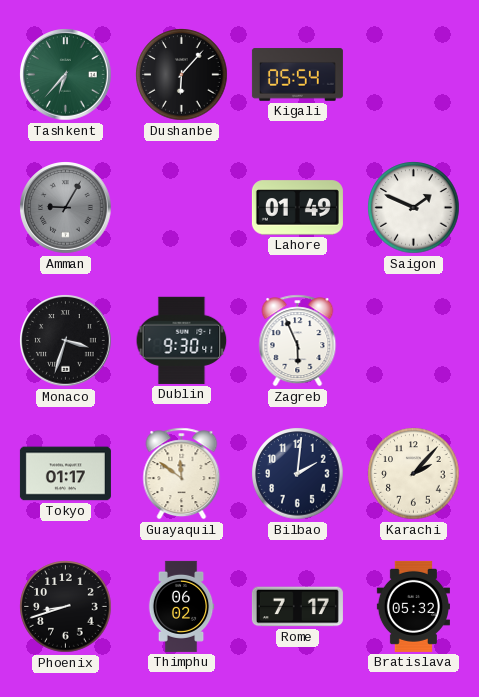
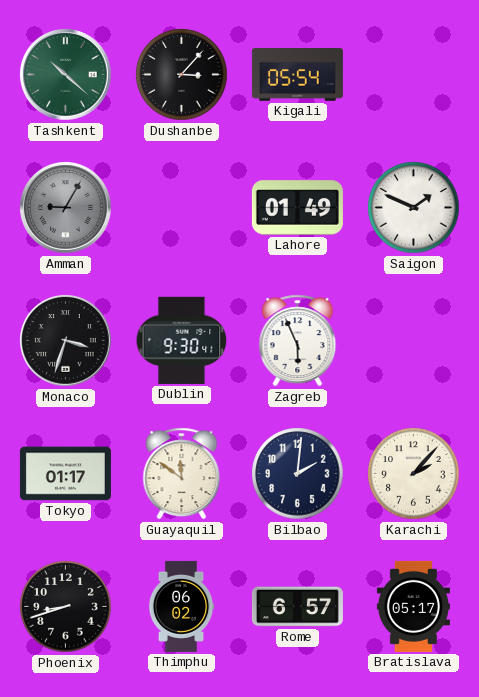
Tashkent: 6:37 -> 10:22
Dushanbe: 6:07 -> 3:07
Rome: 7:17 -> 6:57
Bratislava: 05:32 -> 05:17
